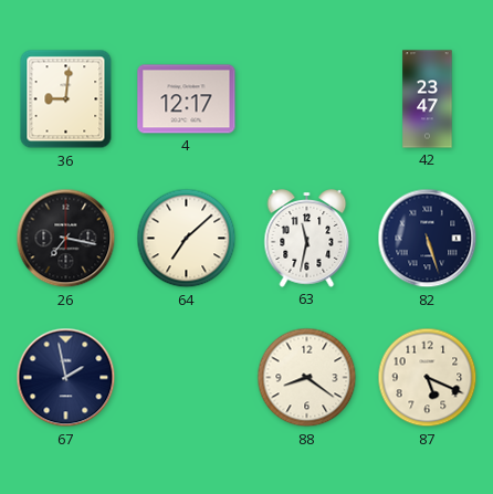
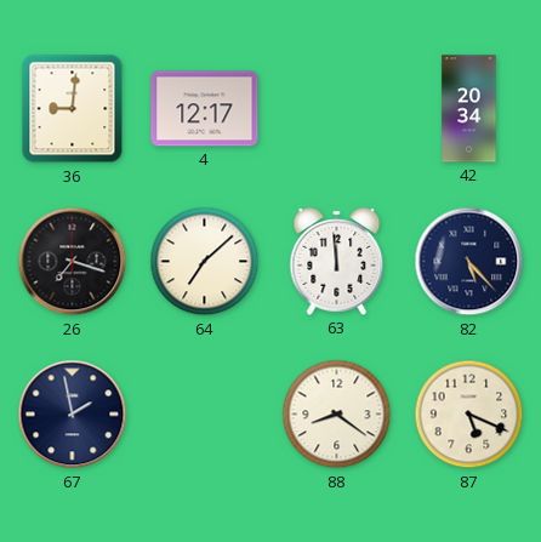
42: 23:47 -> 20:34
26: 7:17 -> 7:18
63: 11:32 -> 11:59
82: 5:27 -> 5:23
